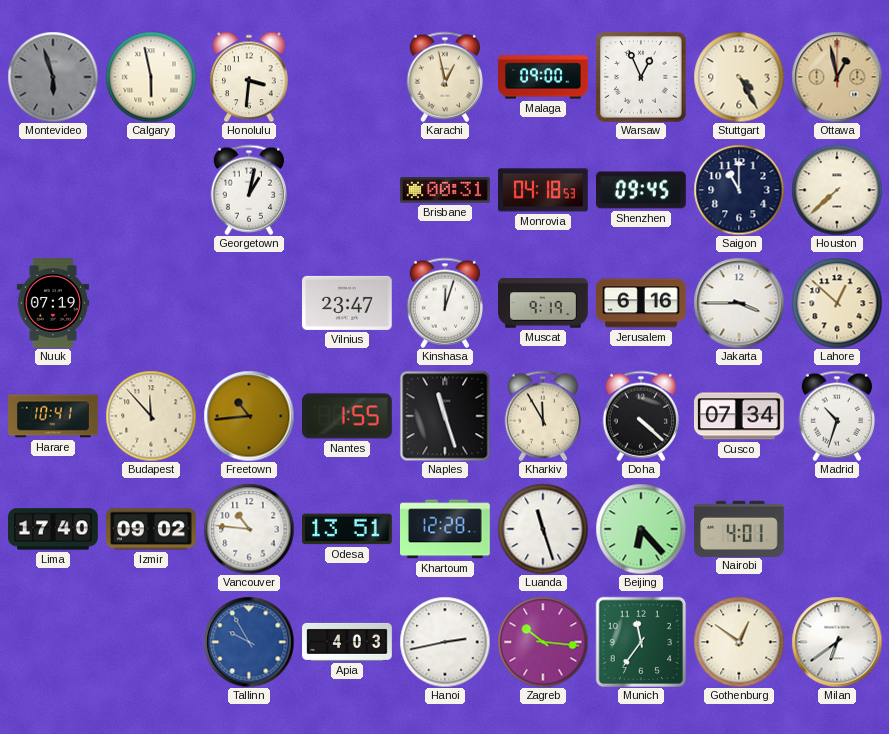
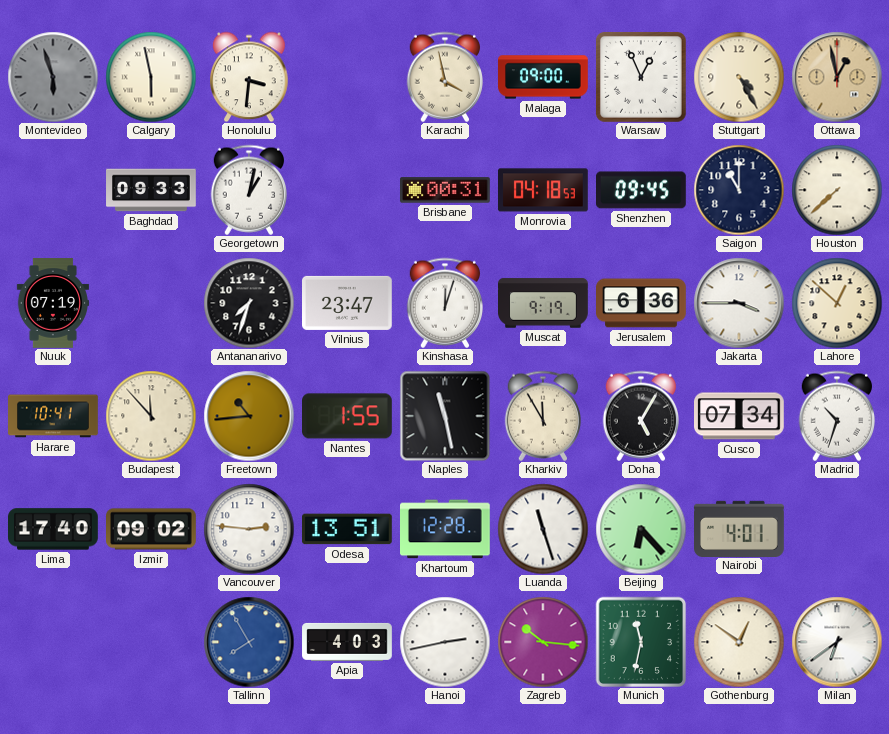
Karachi: 12:58 -> 3:58
Baghdad: none -> 09:33
Antananarivo: none -> 7:33
Jerusalem: 6:16 -> 6:36
Naples: 11:27 -> 11:28
Doha: 4:22 -> 5:05
Vancouver: 10:46 -> 2:46
Tallinn: 9:55 -> 7:55
Munich: 11:36 -> 11:32
